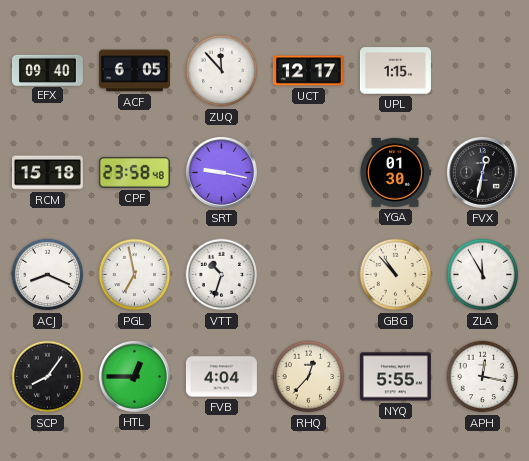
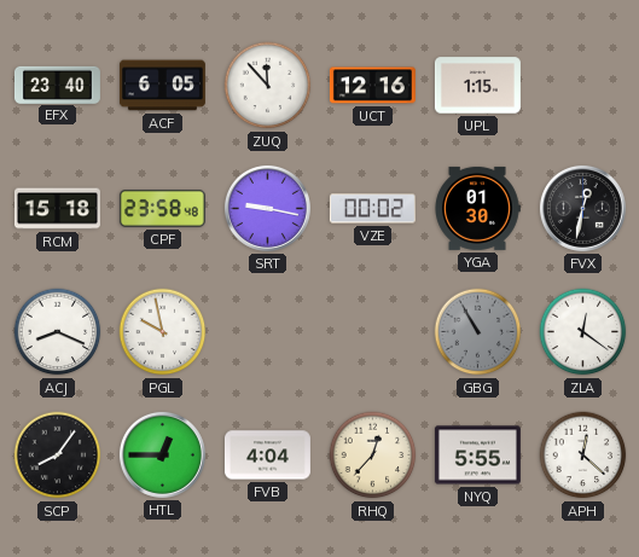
EFX: 09:40 -> 23:40
UCT: 12:17 -> 12:16
VZE: none -> 00:02
PGL: 6:58 -> 9:58
VTT: 10:33 -> none
GBG: 10:53 -> 10:55
GBG dial: cream -> grey
ZLA: 11:55 -> 12:21
APH: 12:17 -> 12:22
